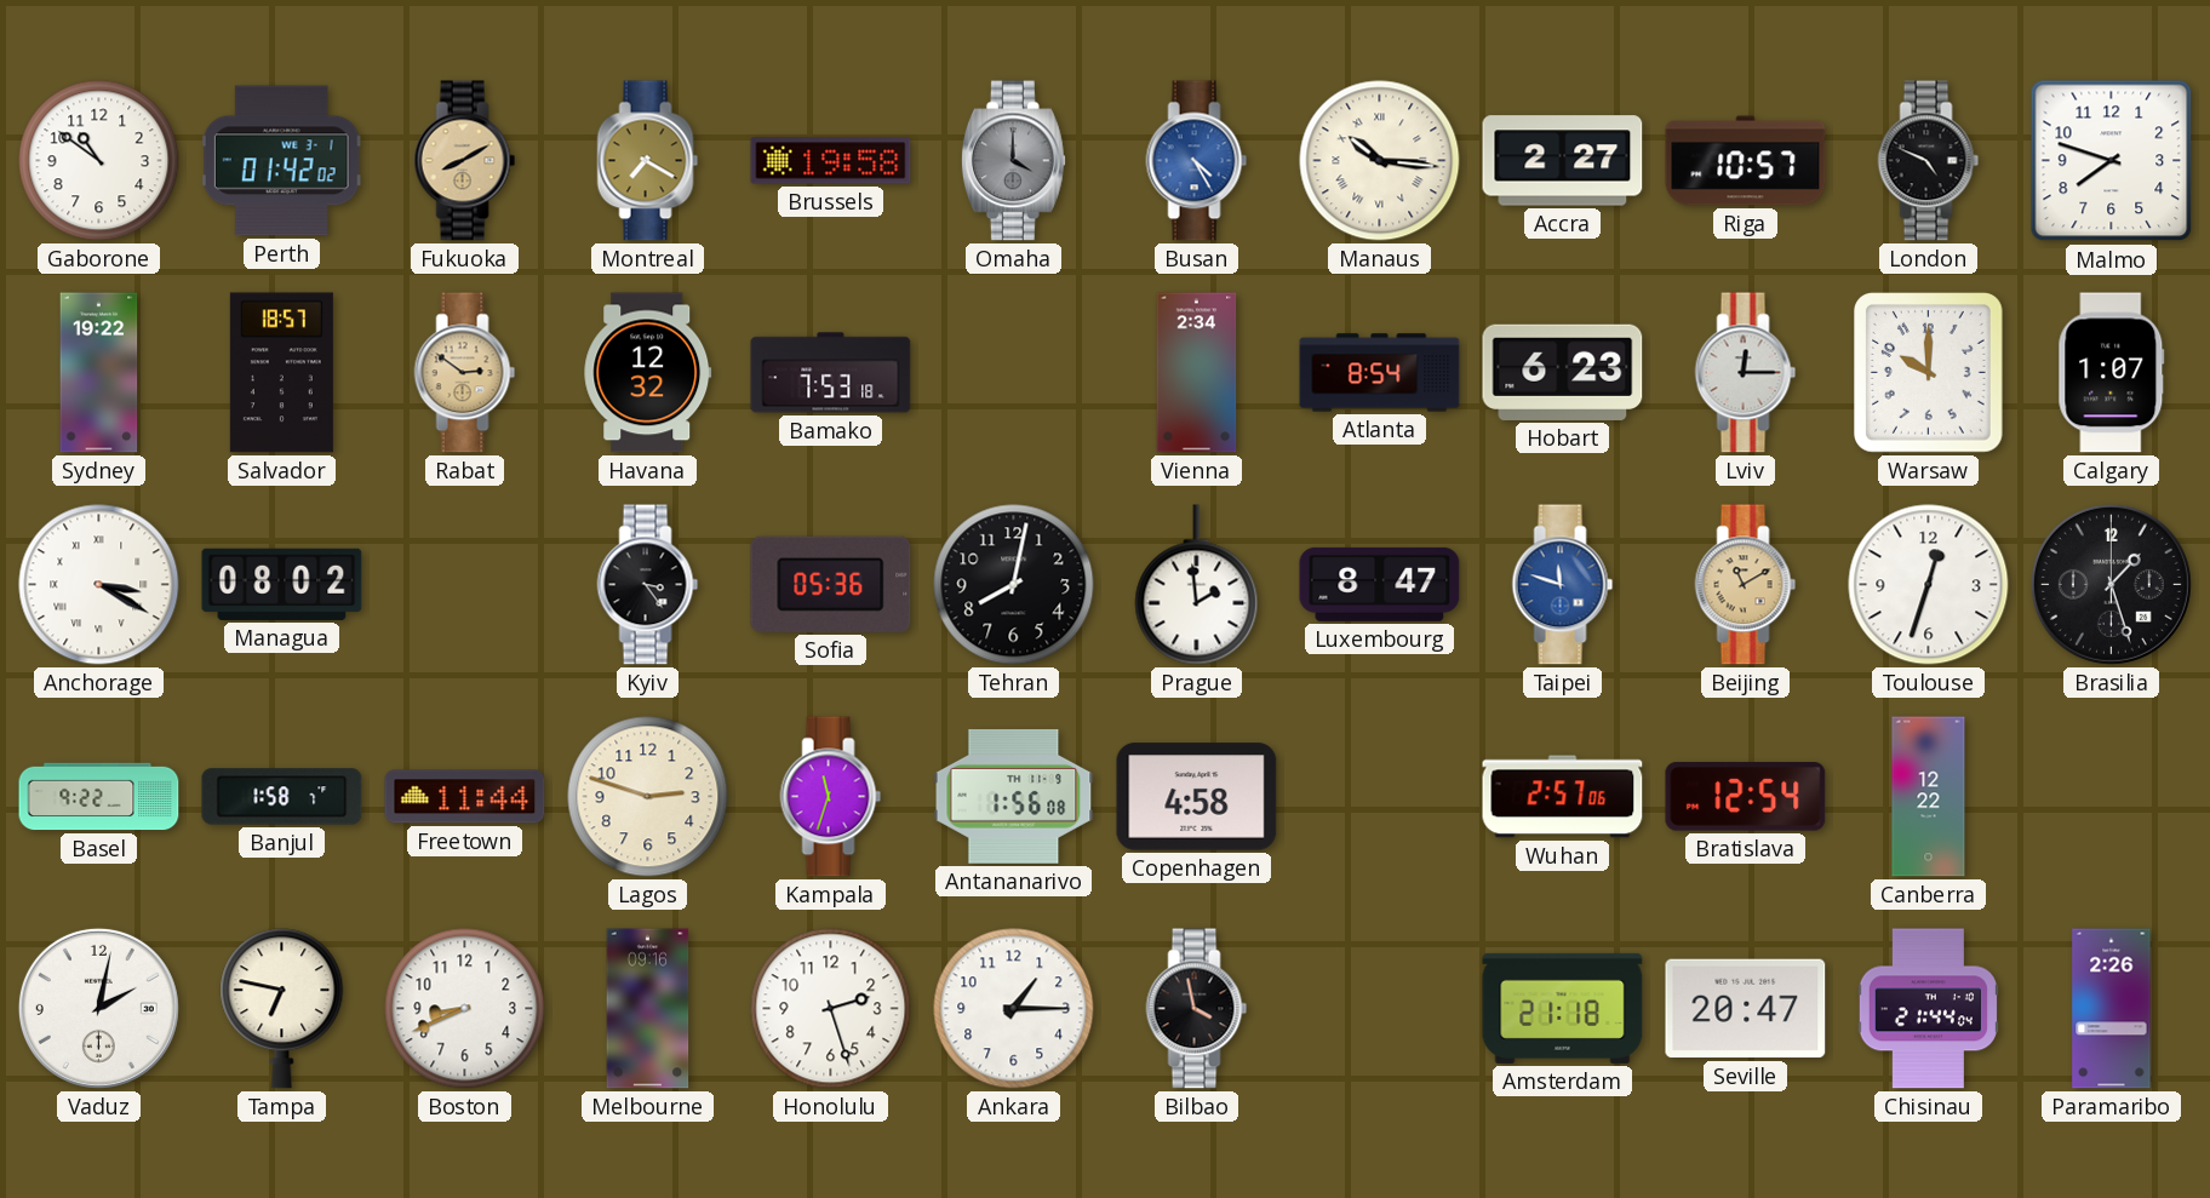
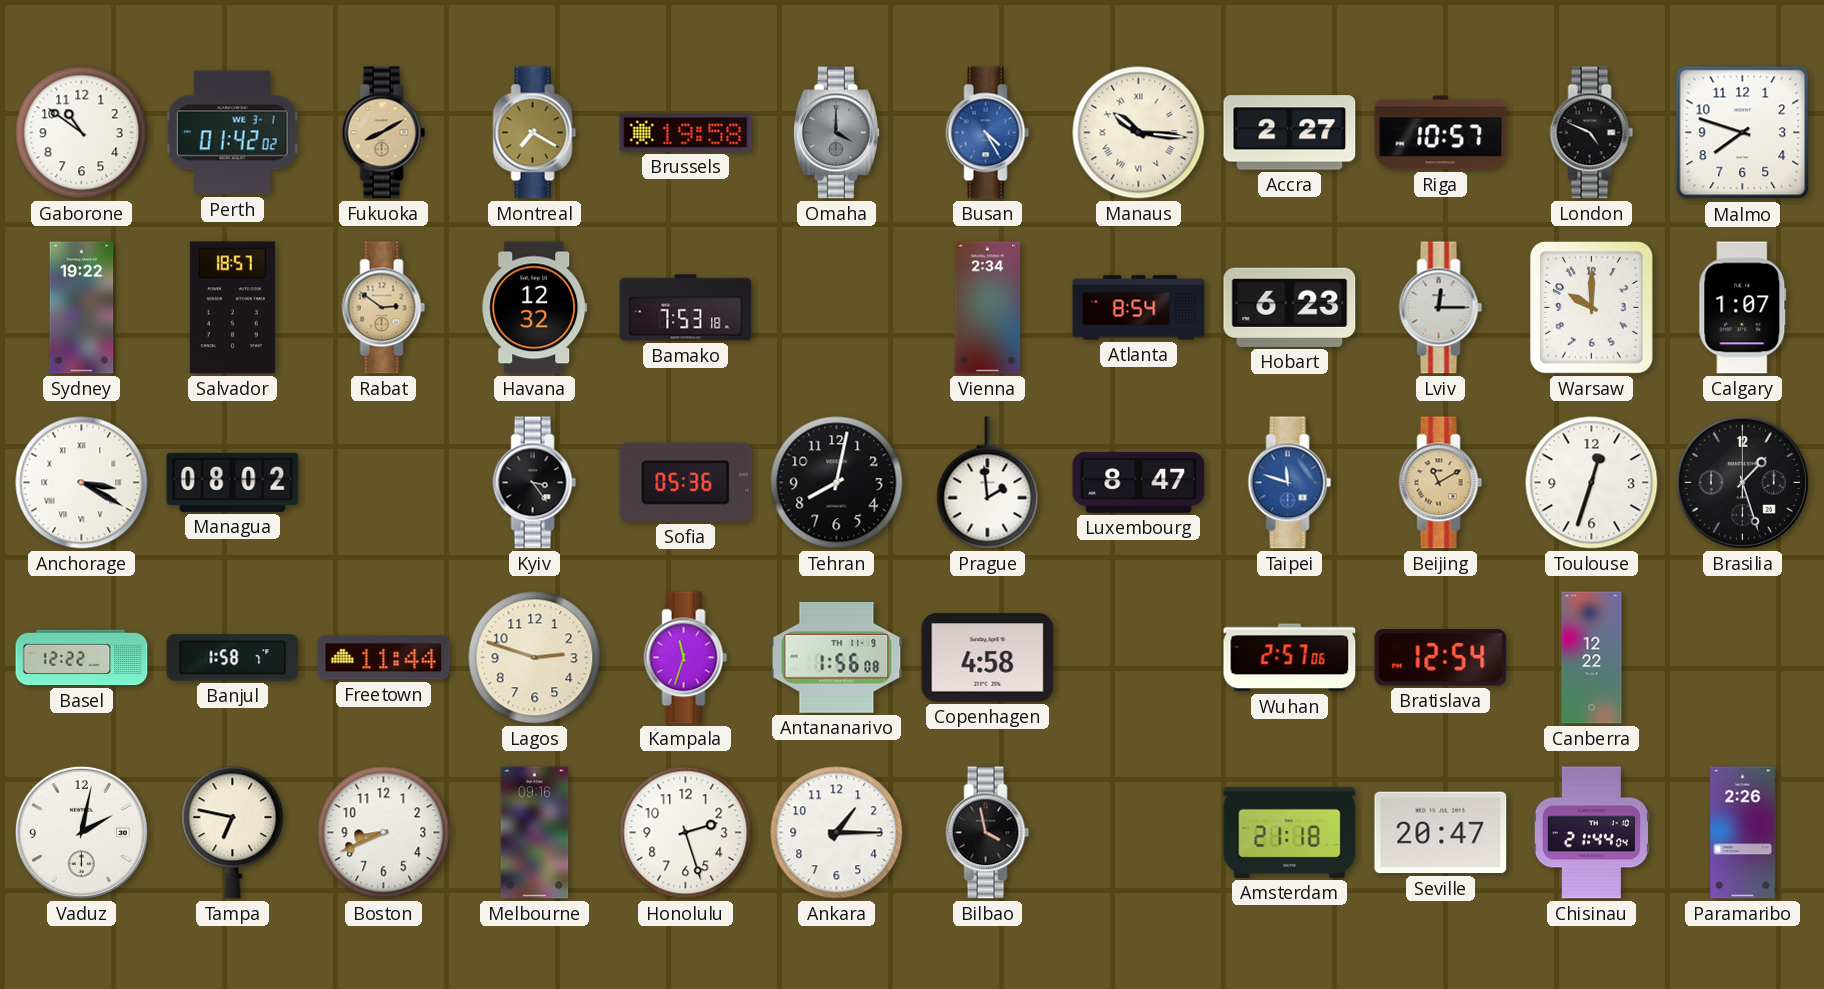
Basel: 9:22 -> 12:22
